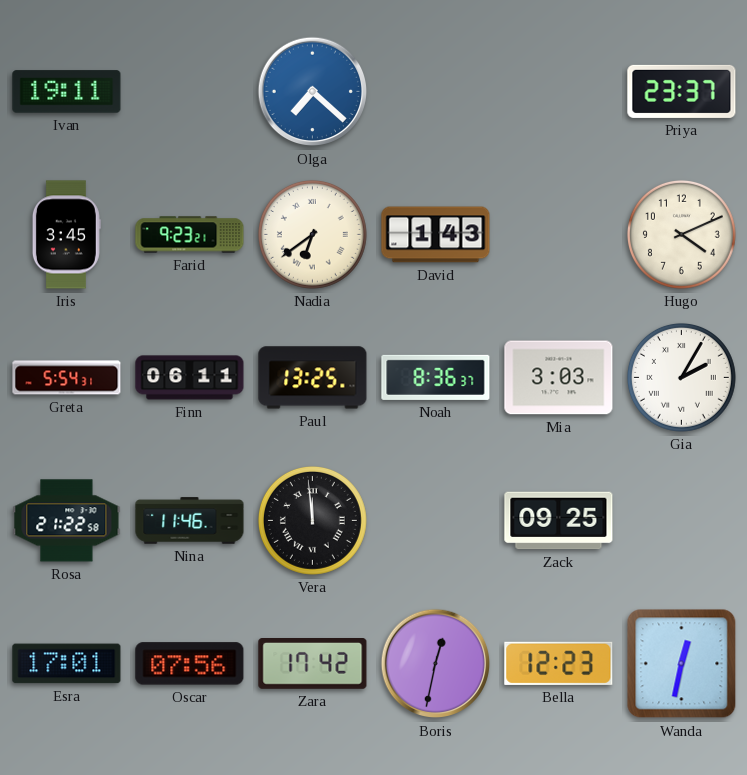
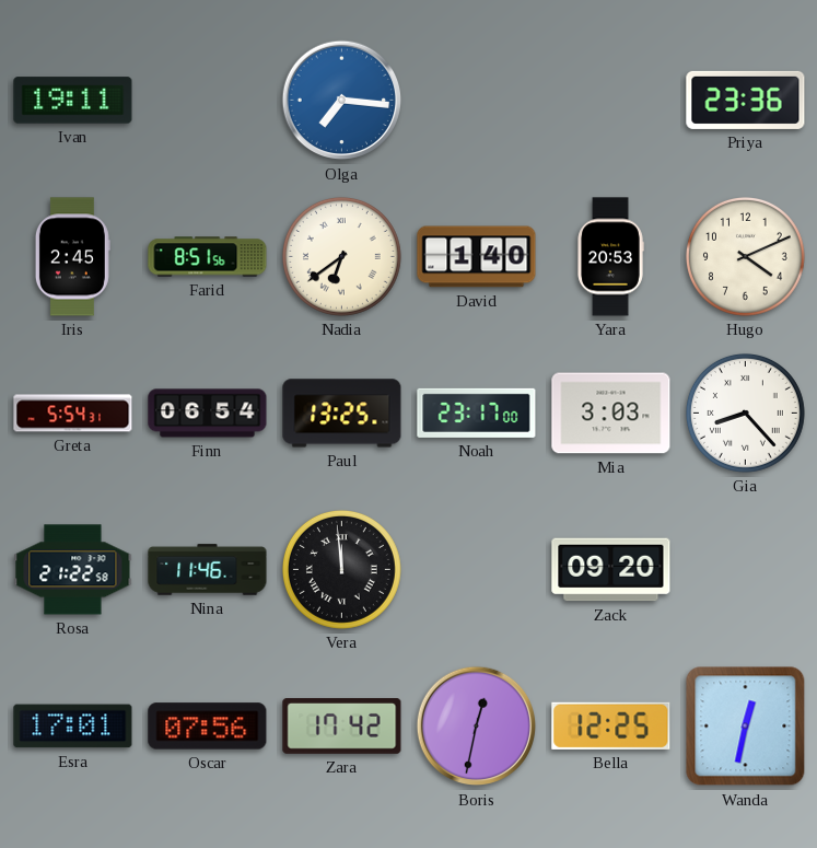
Olga: 7:22 -> 7:16
Priya: 23:37 -> 23:36
Iris: 3:45 -> 2:45
Farid: 9:23 -> 8:51
David: 1:43 -> 1:40
Yara: none -> 20:53
Finn: 06:11 -> 06:54
Noah: 8:36 -> 23:17
Gia: 2:05 -> 8:23
Zack: 09:25 -> 09:20
Bella: 12:23 -> 12:25
